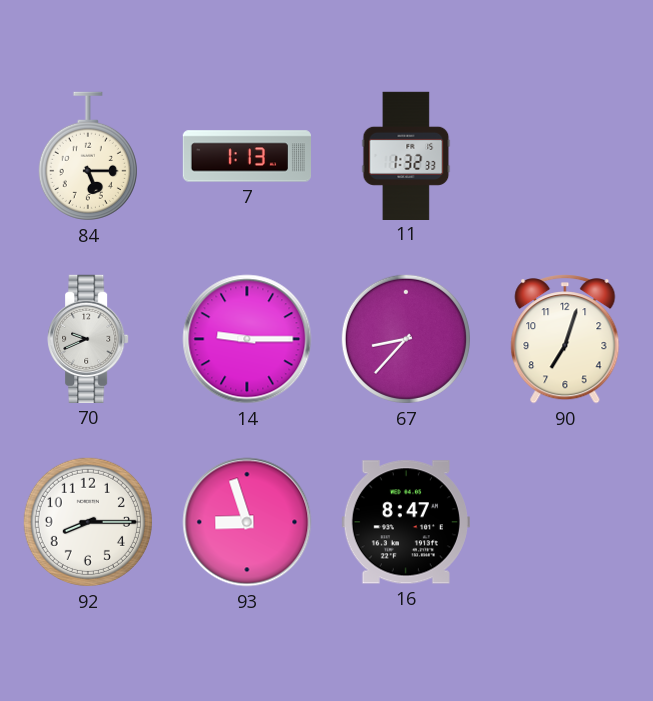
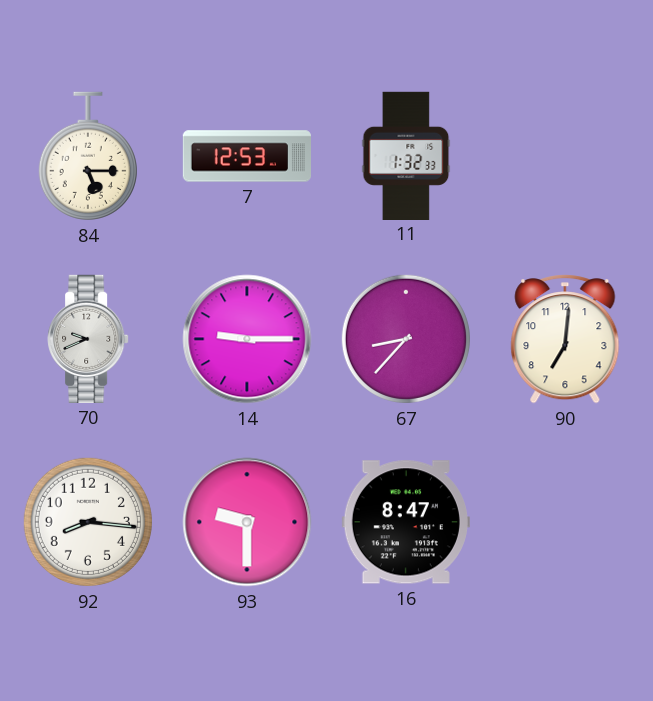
7: 1:13 -> 12:53
90: 7:03 -> 7:01
92: 8:15 -> 8:16
93: 8:57 -> 9:30
